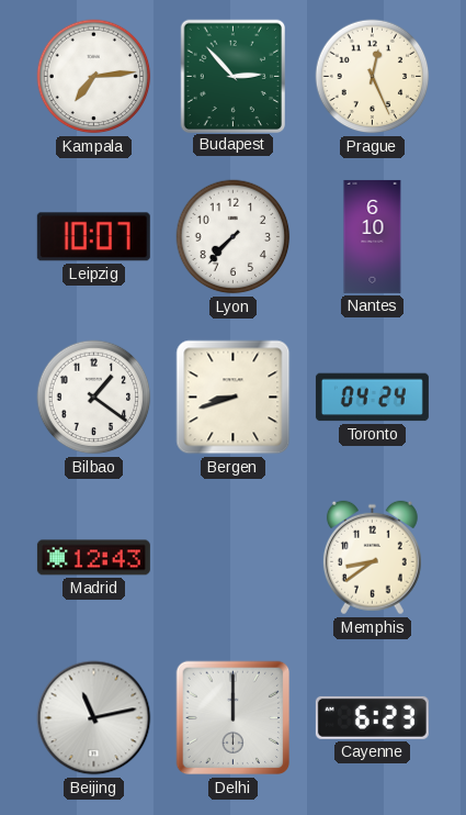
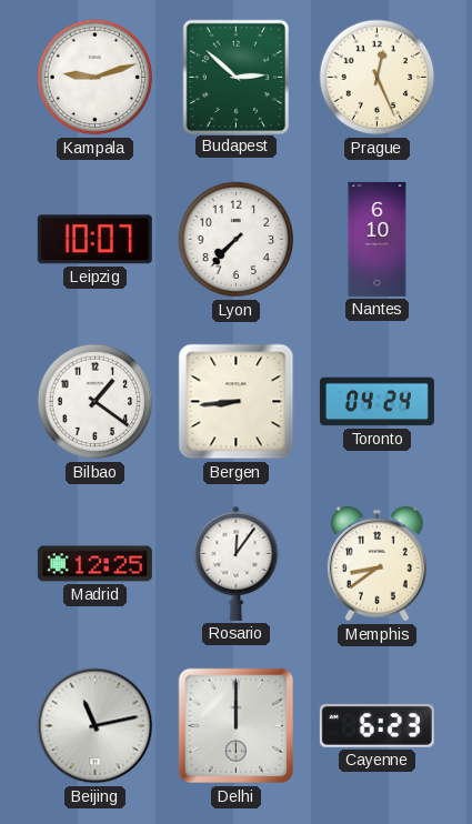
Kampala: 7:14 -> 9:12
Budapest: 2:53 -> 2:52
Bergen: 8:42 -> 8:44
Madrid: 12:43 -> 12:25
Rosario: none -> 12:06
